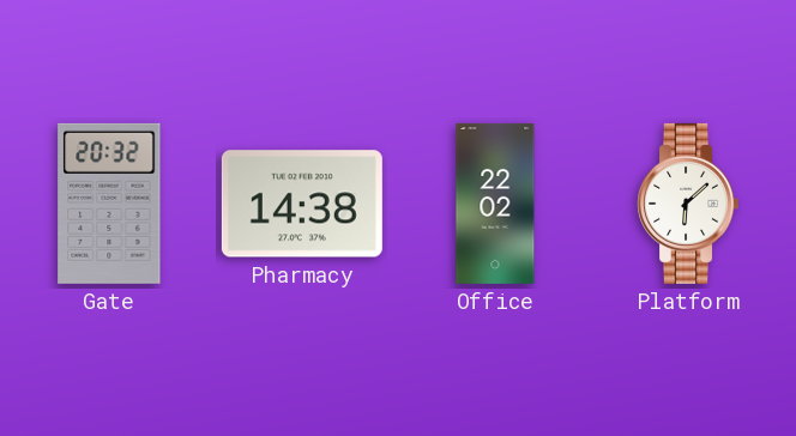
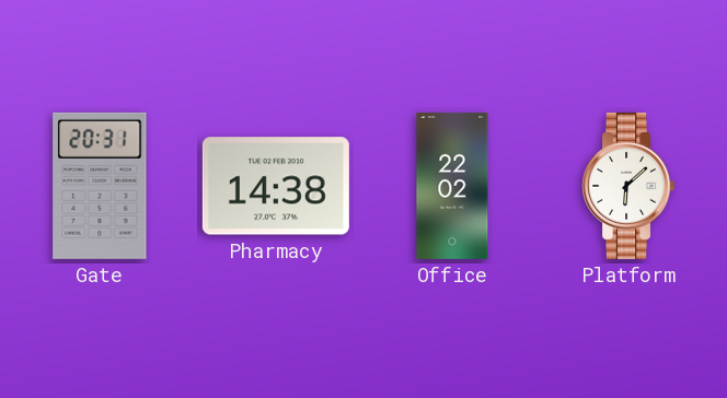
Gate: 20:32 -> 20:31
